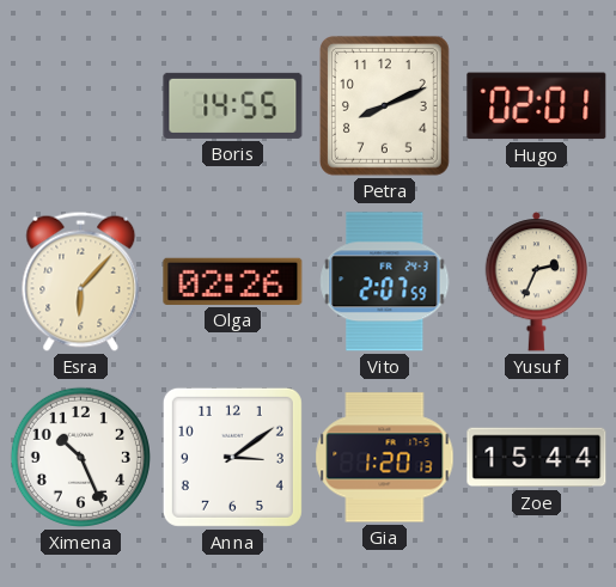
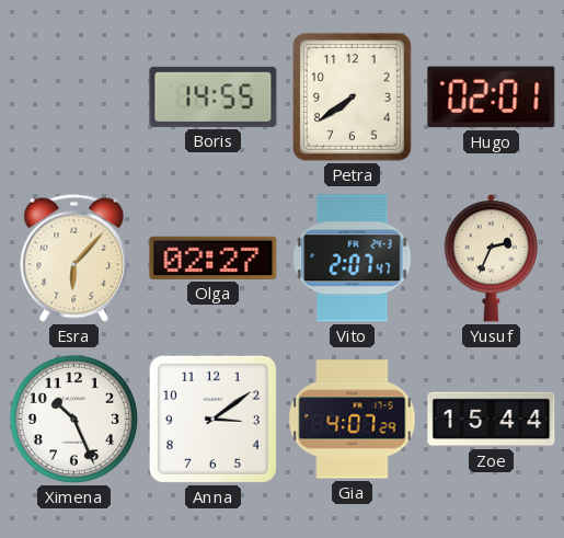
Petra: 8:11 -> 7:39
Olga: 02:26 -> 02:27
Vito: 2:07:59 -> 2:07:47
Gia: 1:20 -> 4:07
